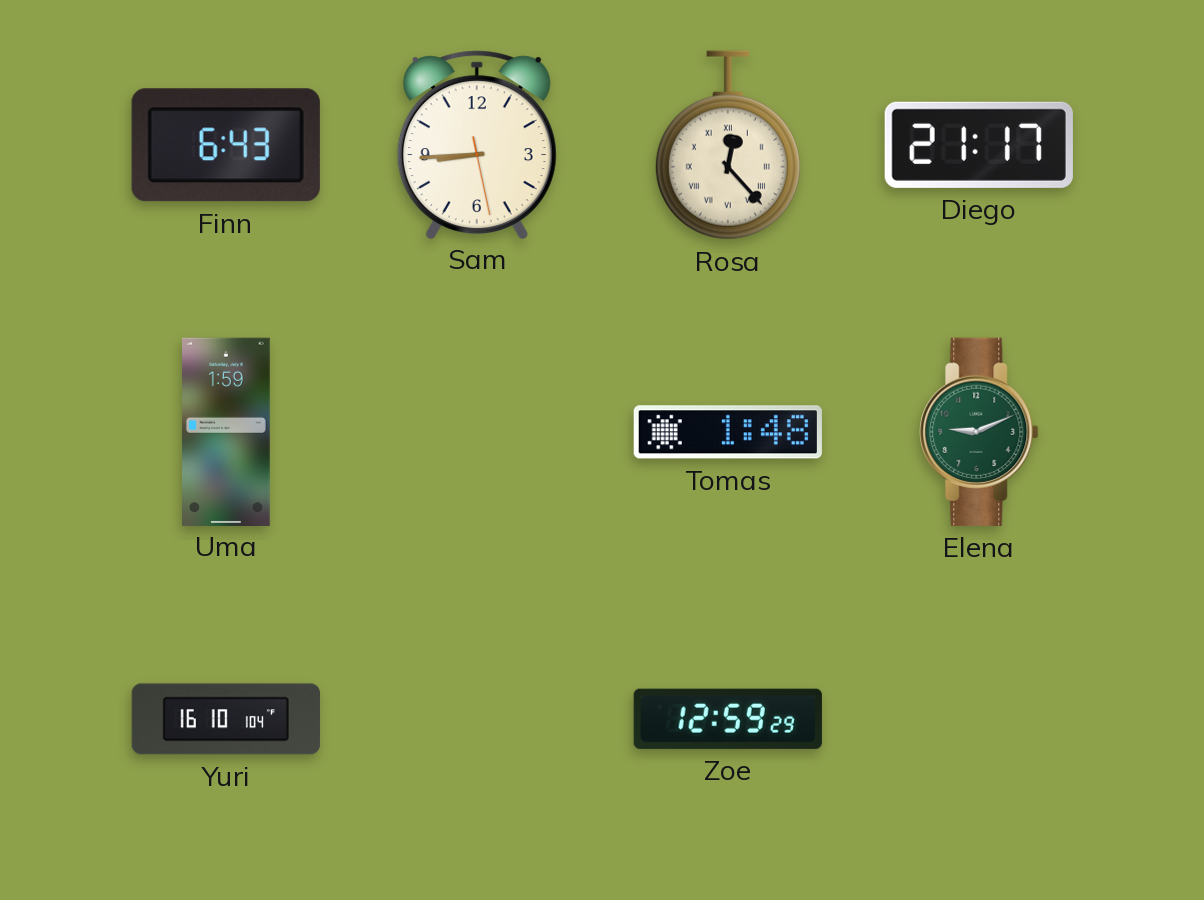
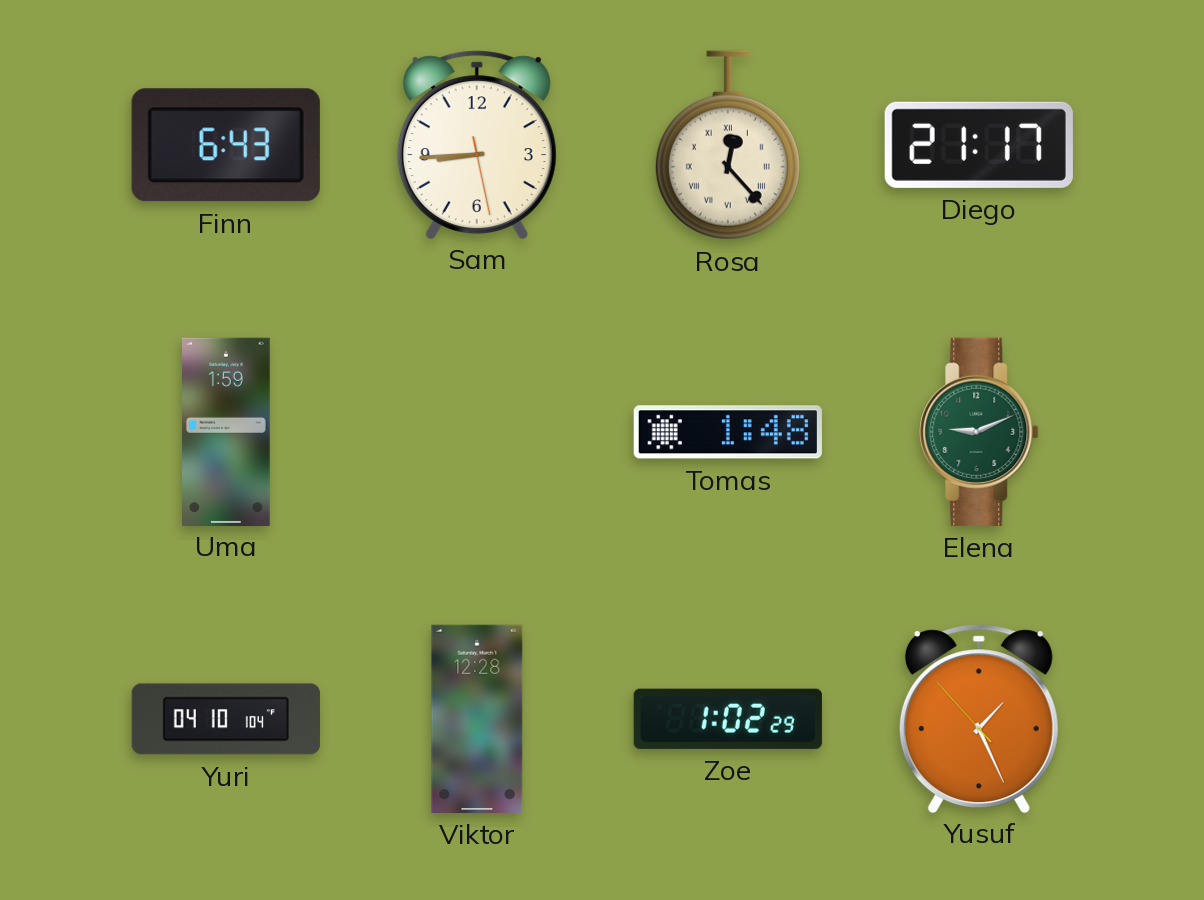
Yuri: 16:10 -> 04:10
Viktor: none -> 12:28
Zoe: 12:59 -> 1:02
Yusuf: none -> 1:25
